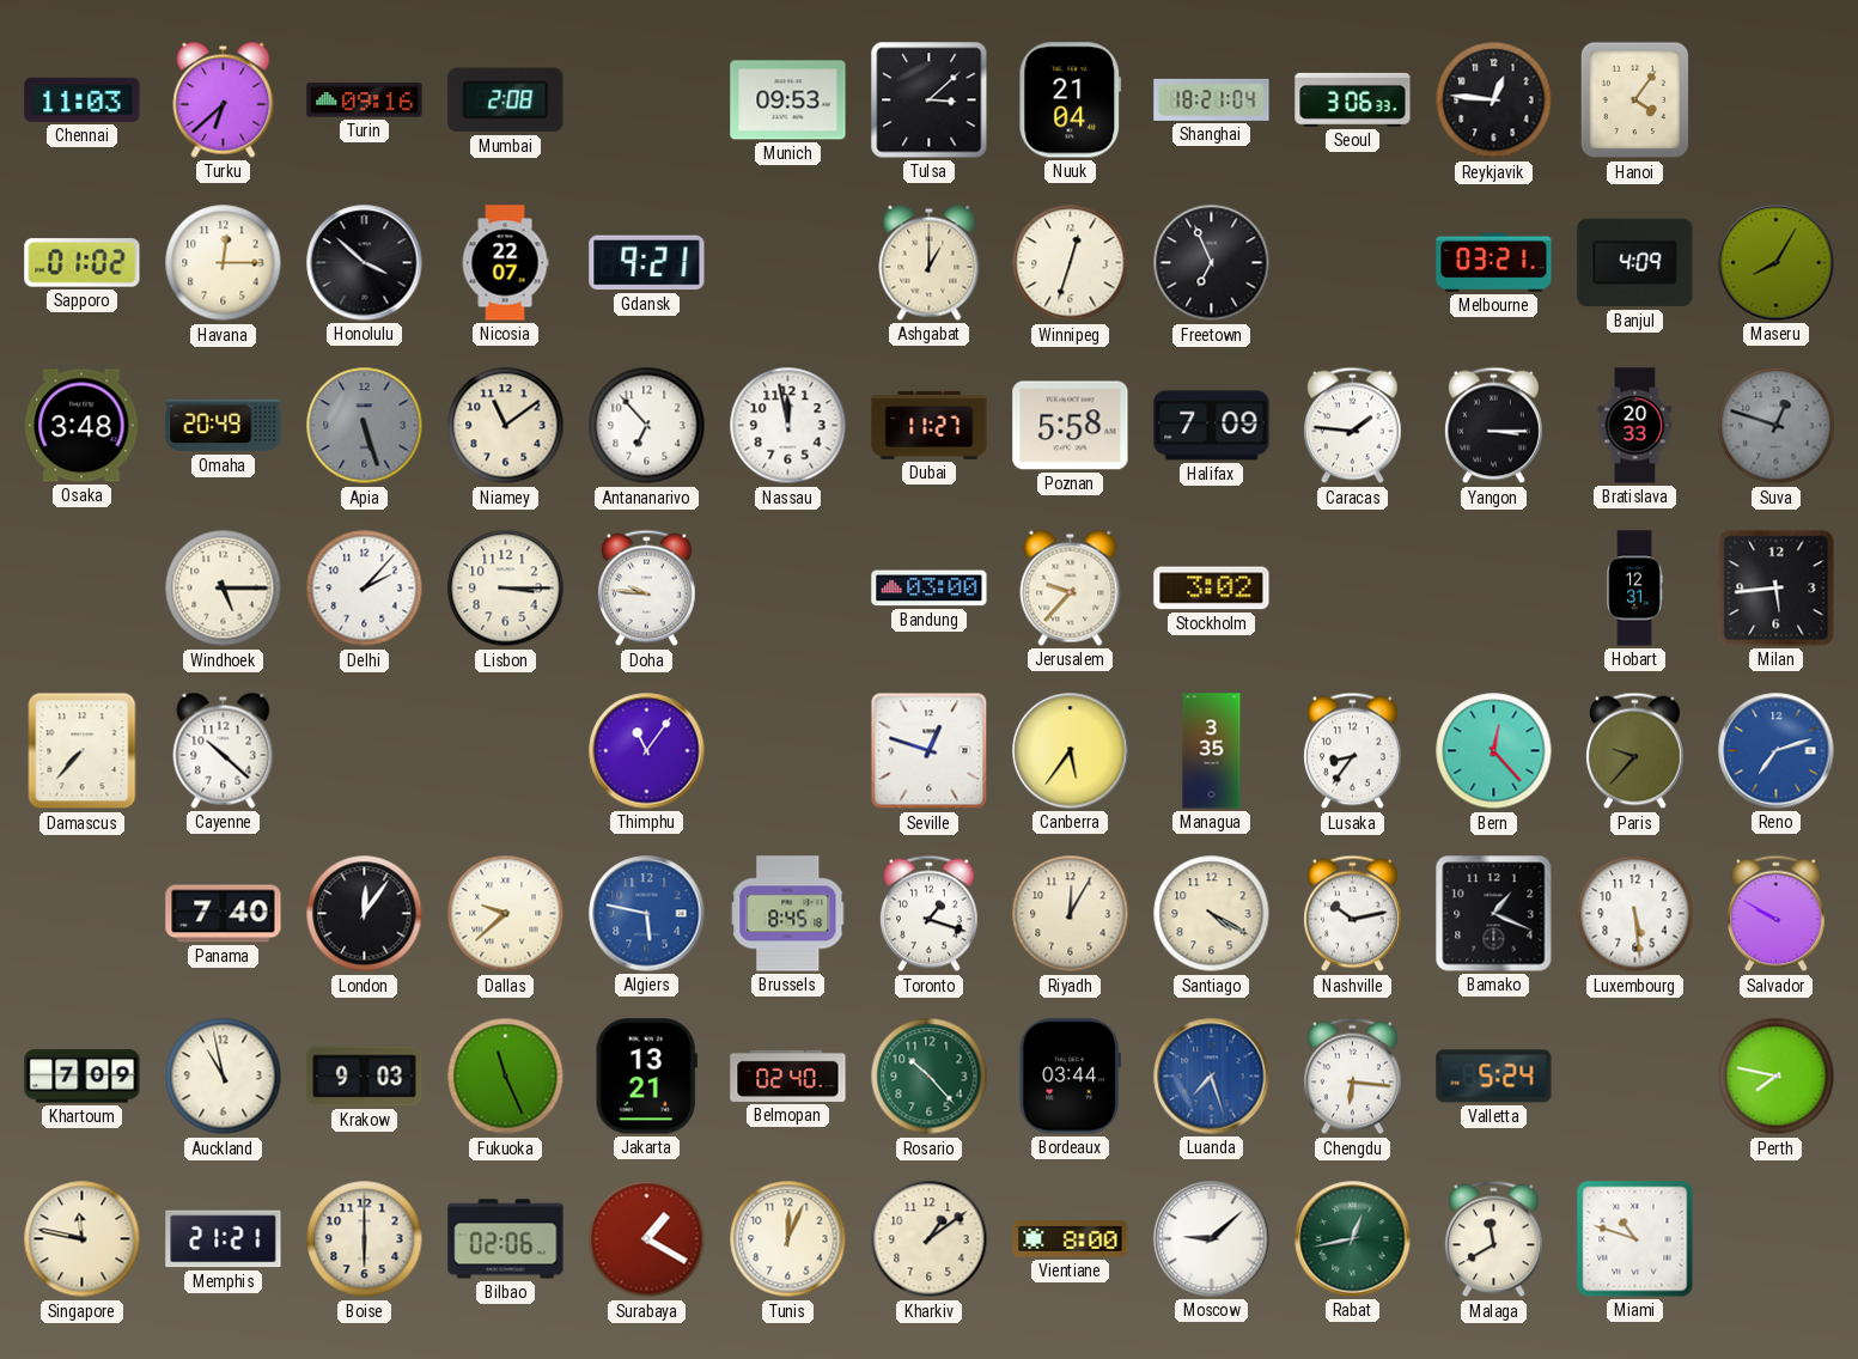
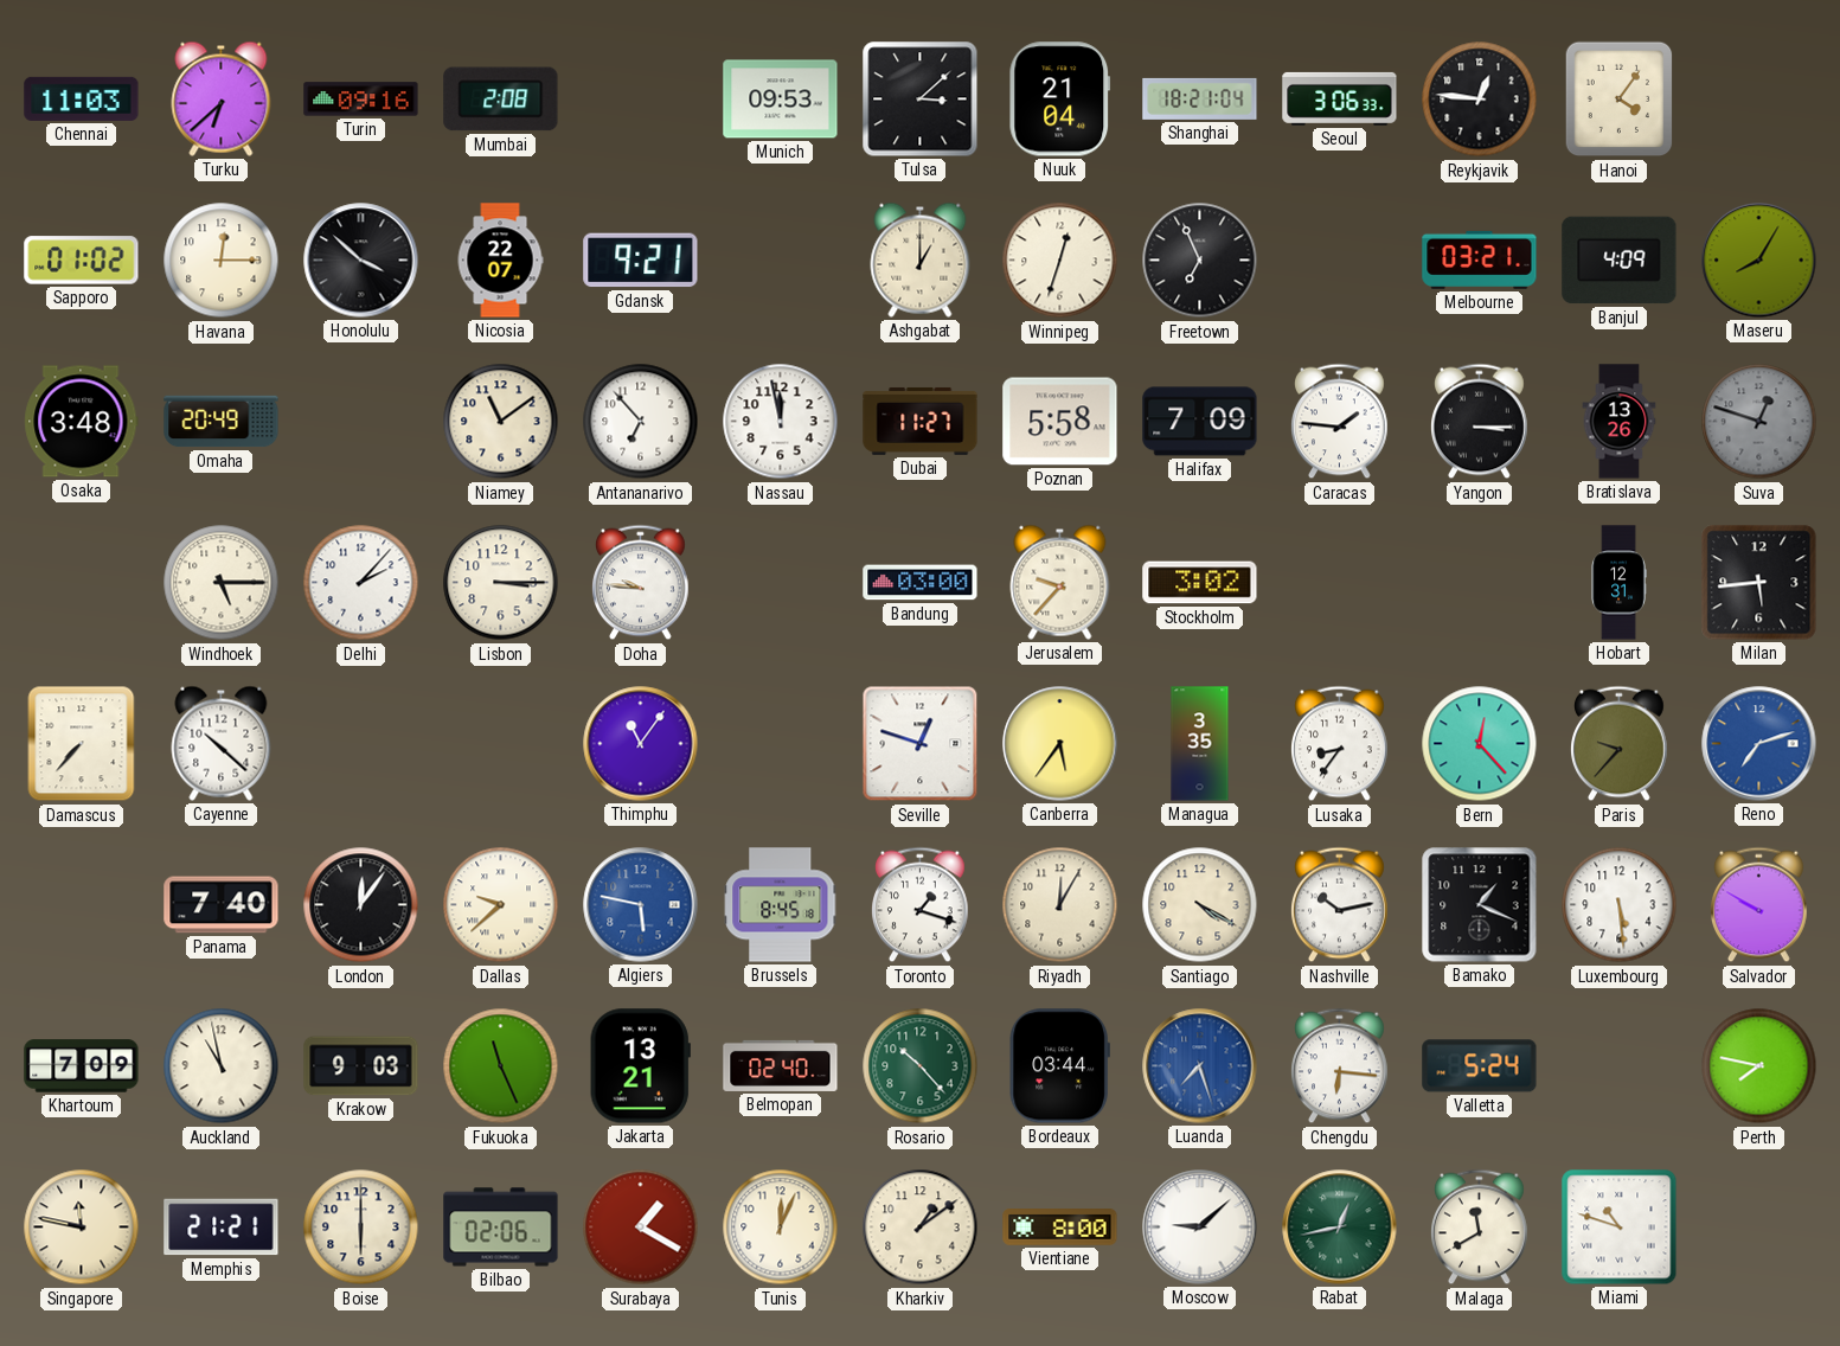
Apia: 5:27 -> none
Bratislava: 20:33 -> 13:26
